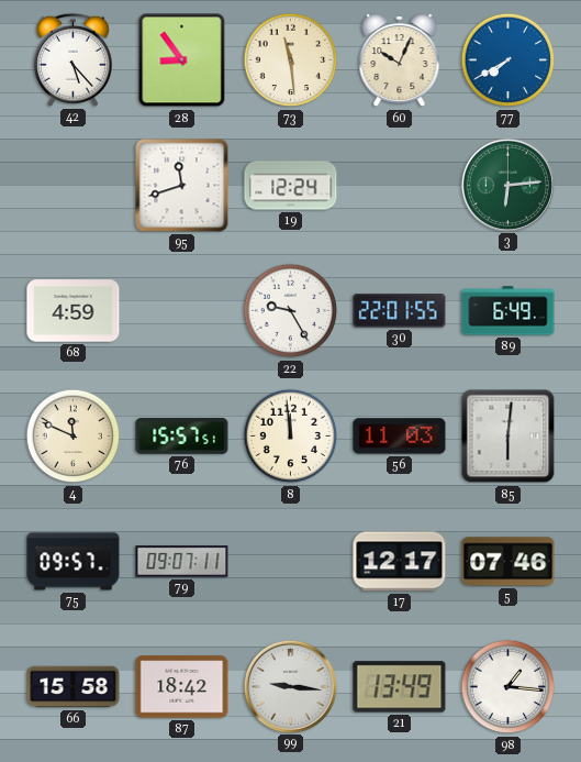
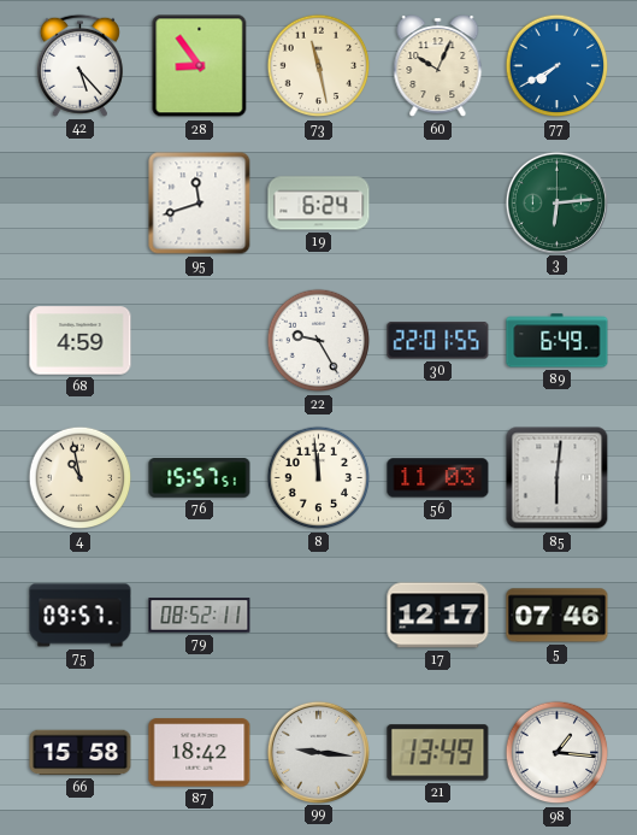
73: 11:29 -> 11:28
19: 12:24 -> 6:24
4: 11:49 -> 10:58
79: 09:07 -> 08:52
